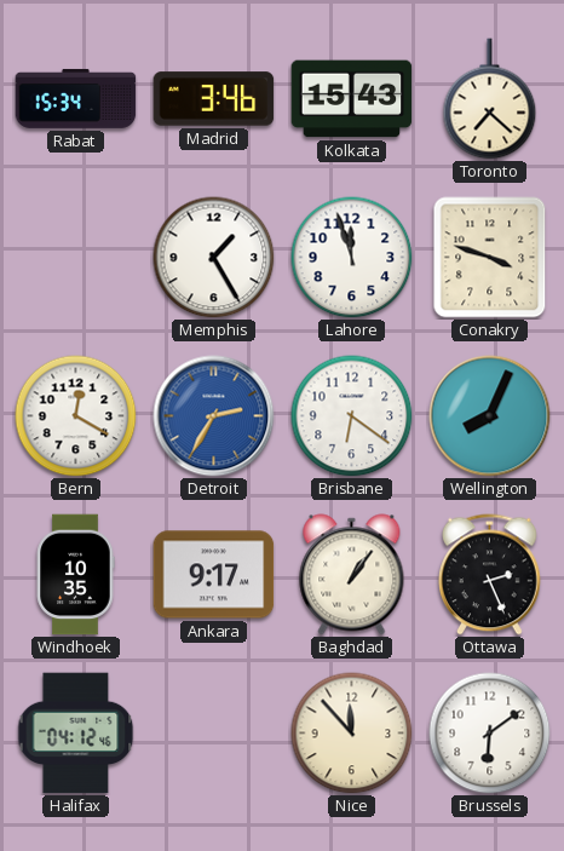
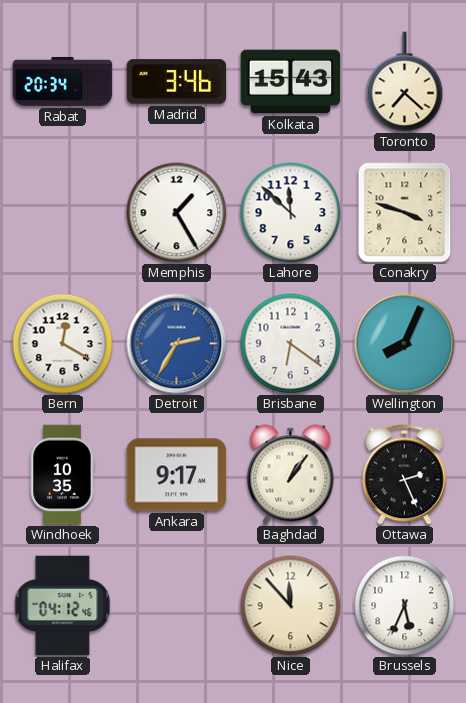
Rabat: 15:34 -> 20:34
Lahore: 11:57 -> 11:52
Brussels: 6:09 -> 5:34
